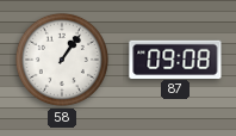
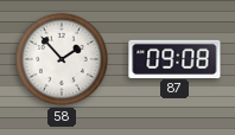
58: 1:06 -> 1:53
